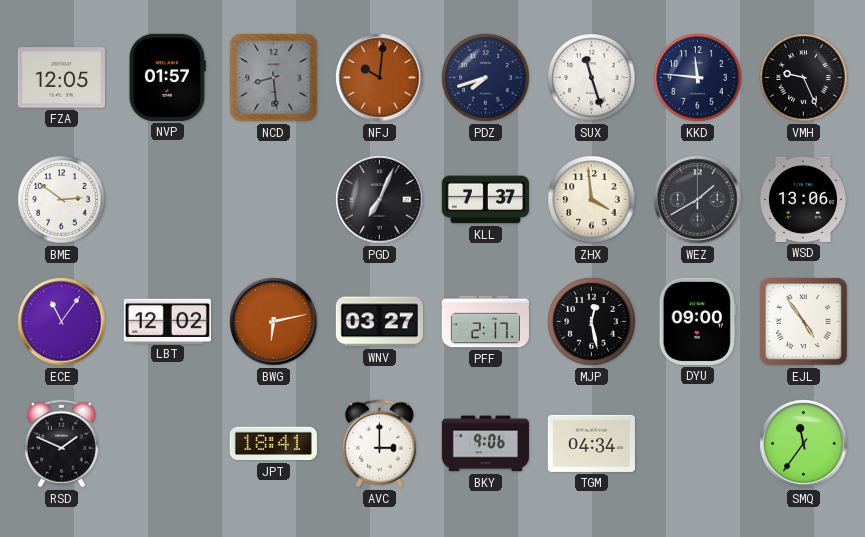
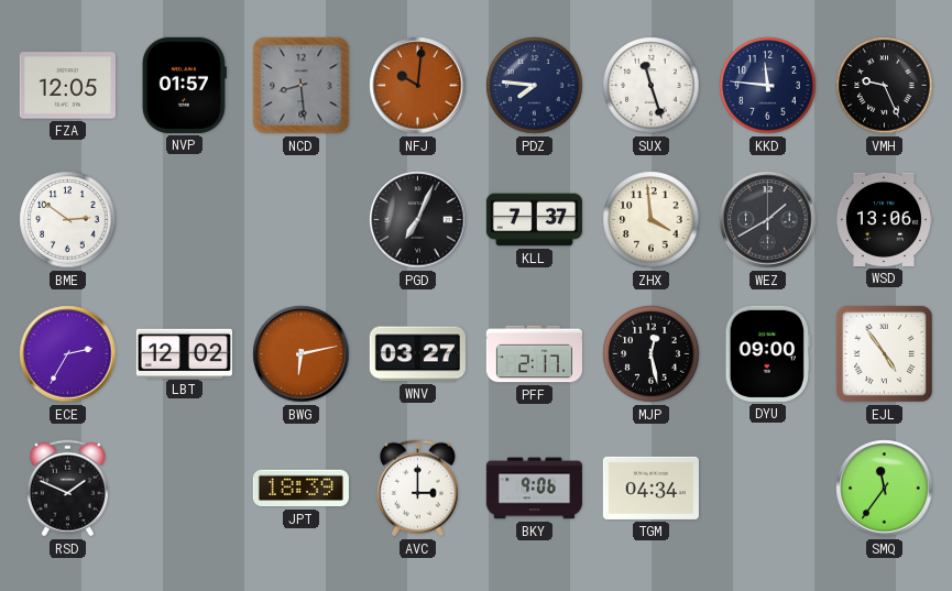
PDZ: 7:42 -> 7:46
ECE: 11:06 -> 2:35
JPT: 18:41 -> 18:39
